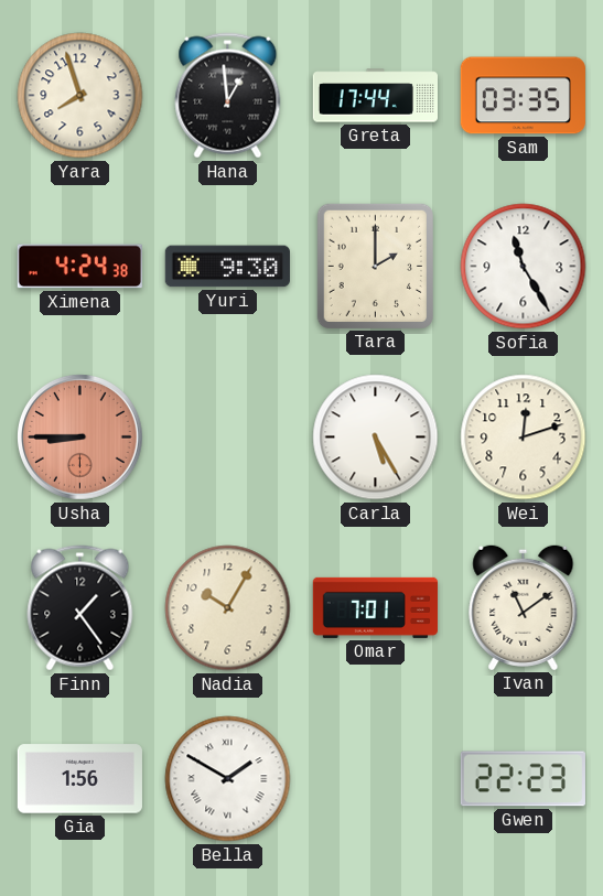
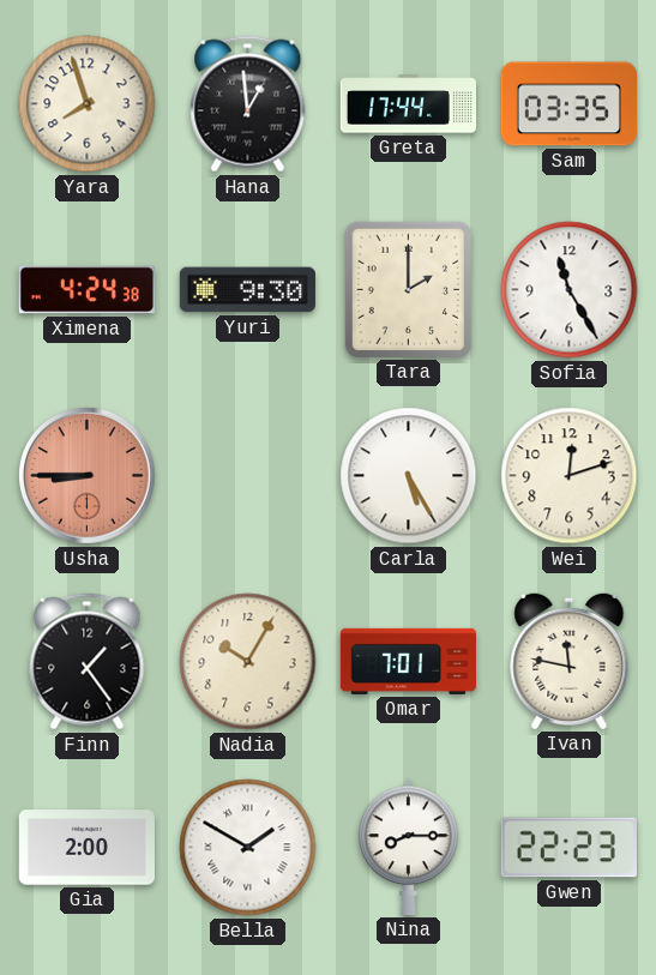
Ivan: 11:09 -> 11:47
Gia: 1:56 -> 2:00
Nina: none -> 8:15
